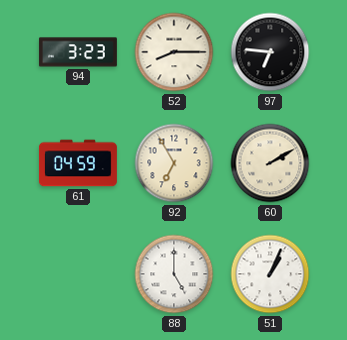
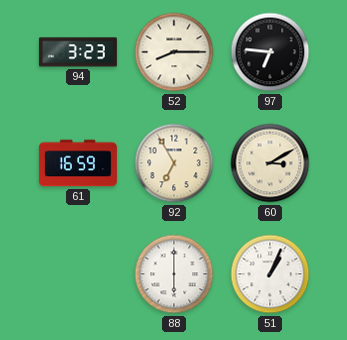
61: 04:59 -> 16:59
60: 2:10 -> 3:10
88: 5:00 -> 6:00
